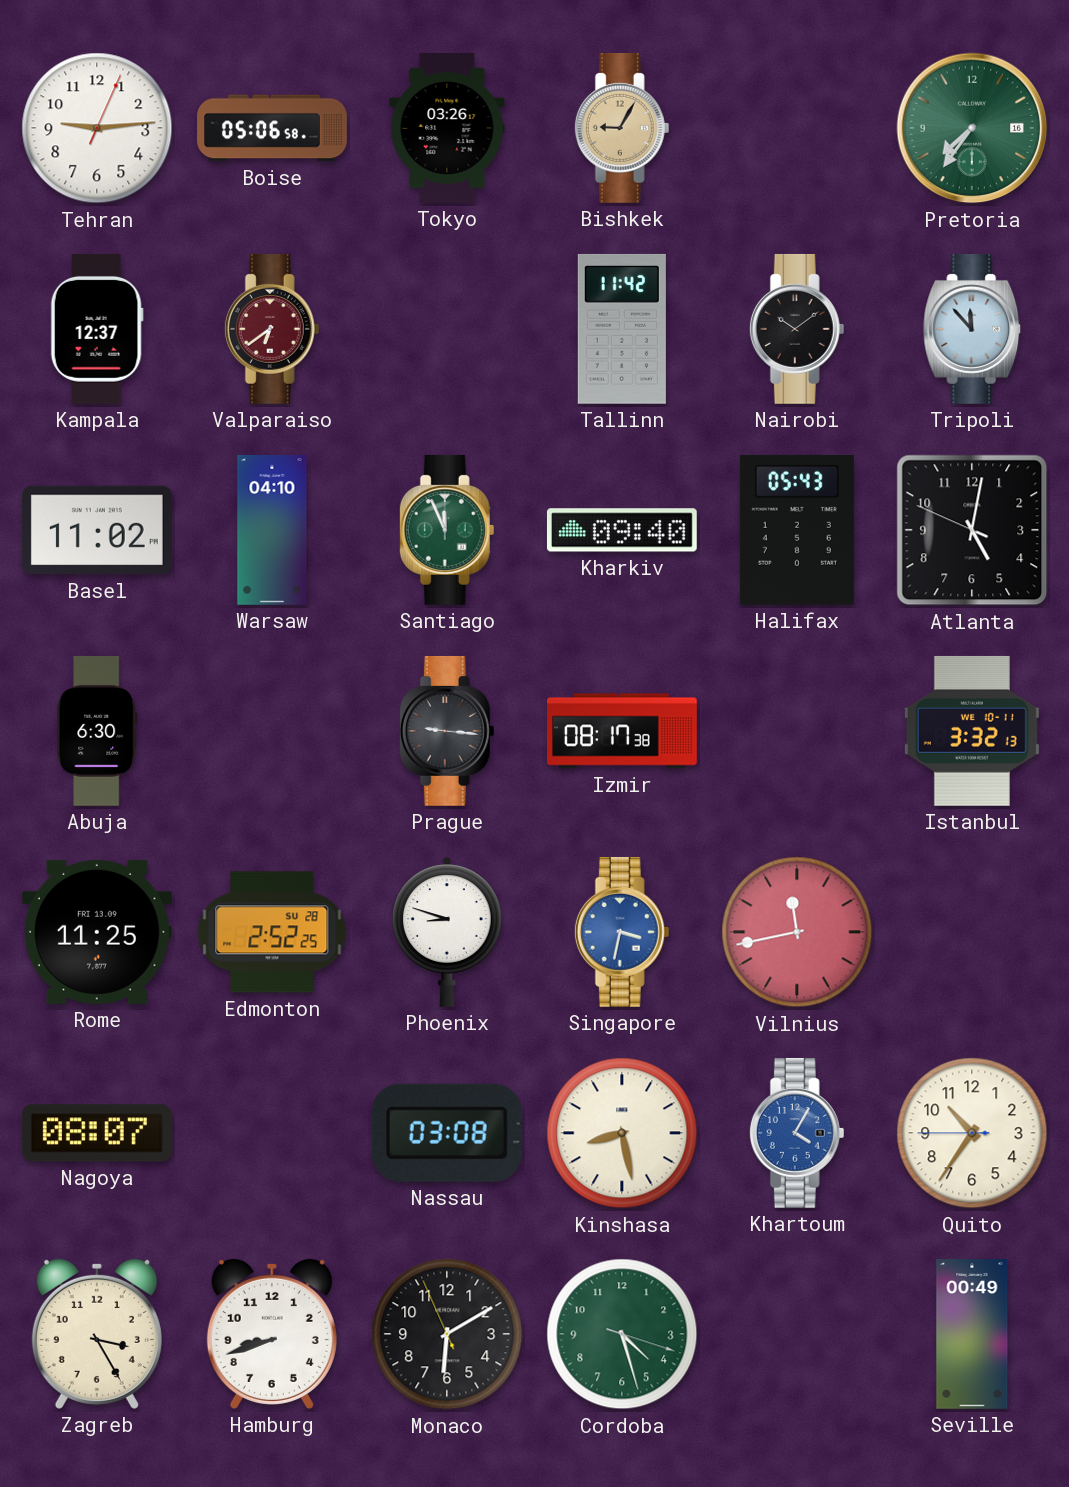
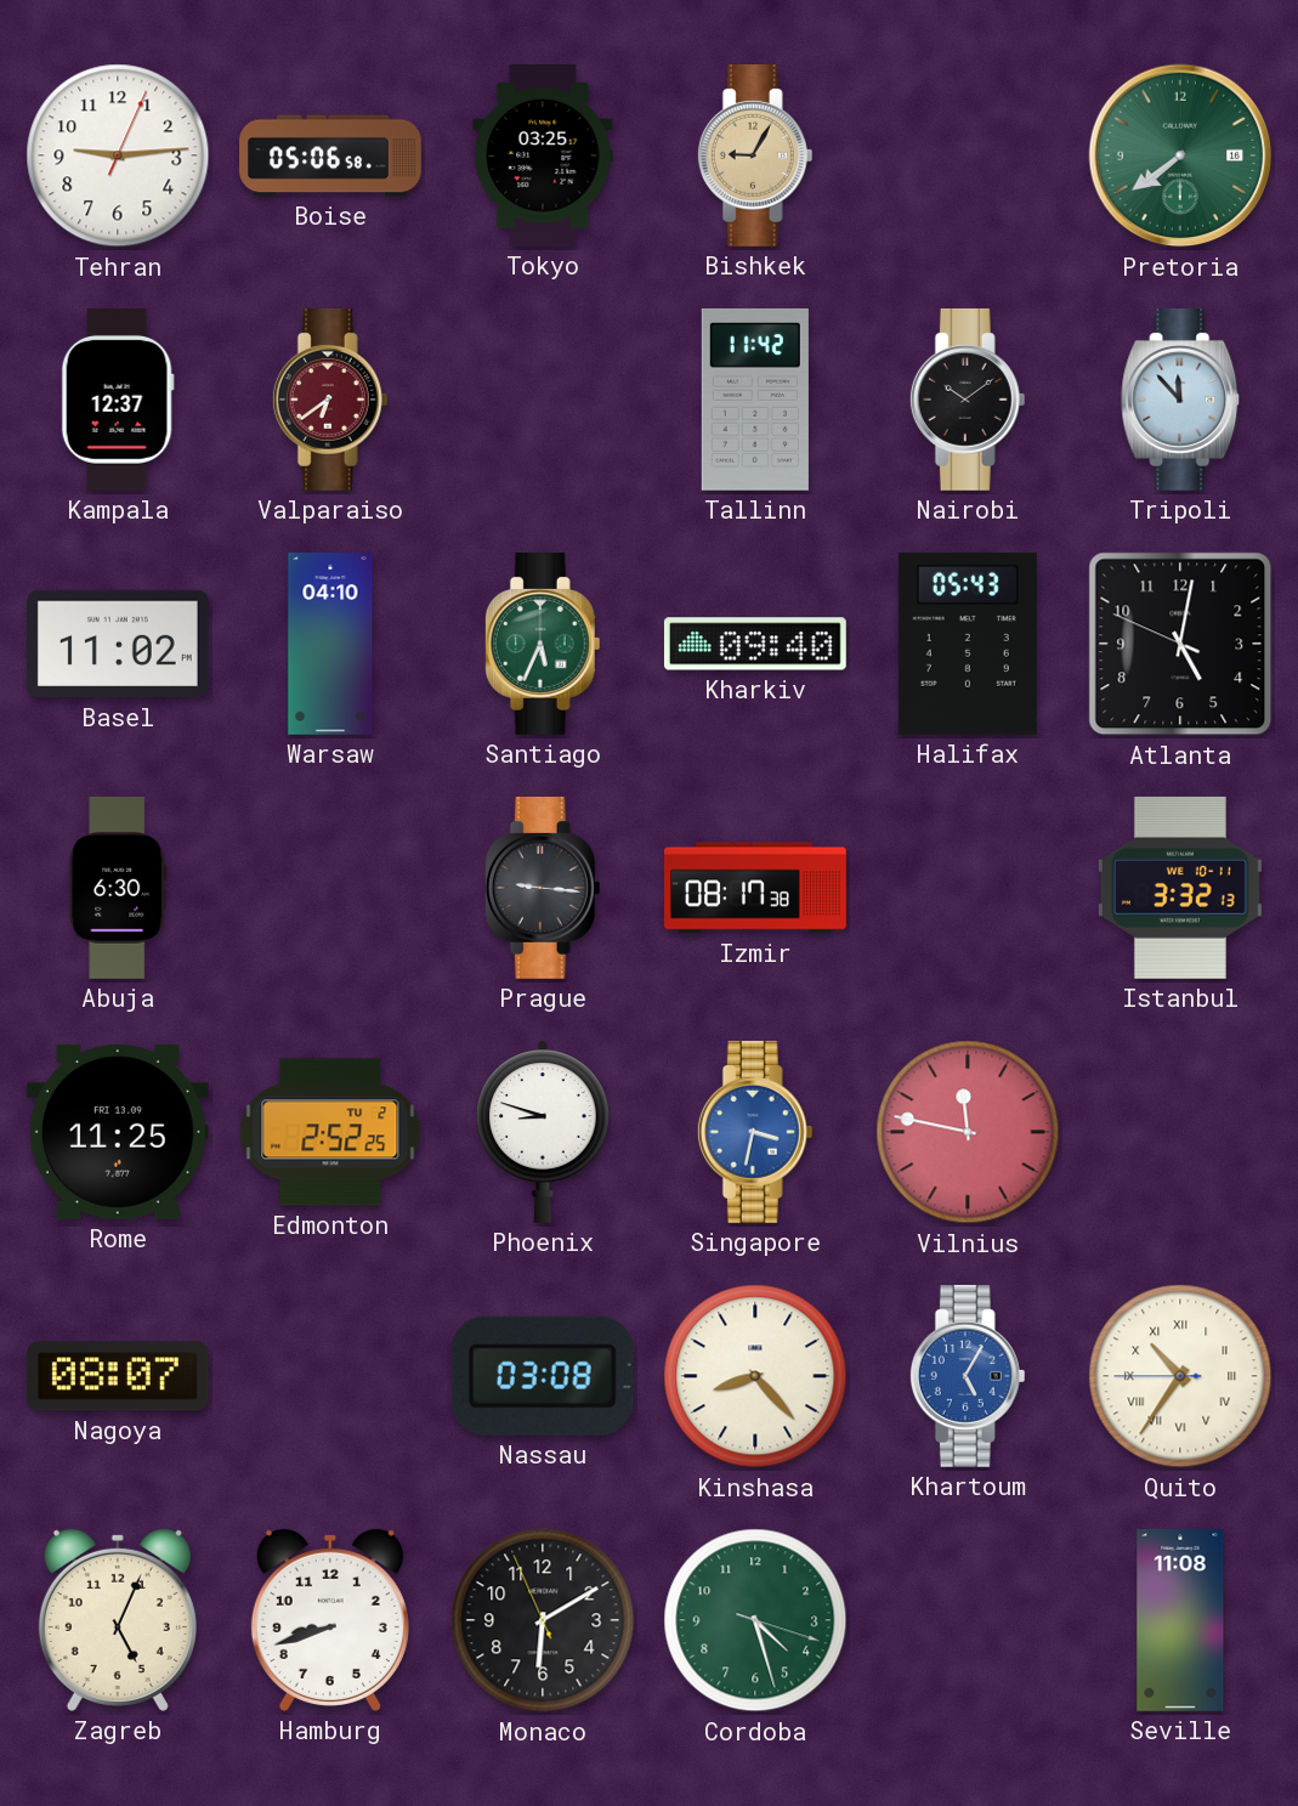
Tokyo: 03:26 -> 03:25
Pretoria: 7:36 -> 7:39
Santiago: 11:56 -> 5:34
Edmonton date: SU 28 -> TU 2
Vilnius: 11:43 -> 11:47
Kinshasa: 8:28 -> 8:23
Khartoum: 4:05 -> 5:05
Quito numerals: Arabic -> Roman
Zagreb: 3:25 -> 5:04
Seville: 00:49 -> 11:08
